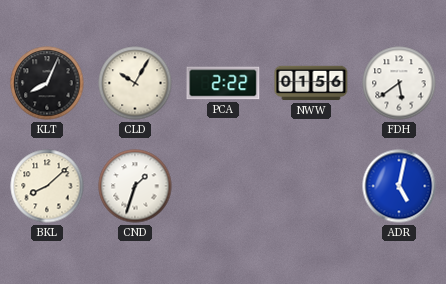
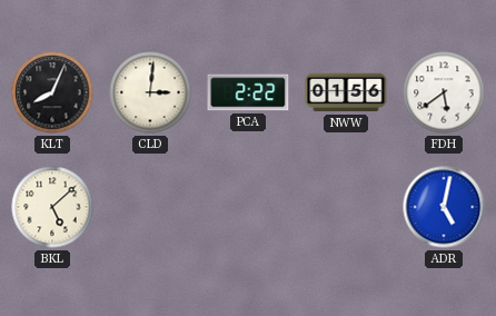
CLD: 10:05 -> 3:01
BKL: 8:08 -> 5:08
CND: 1:33 -> none
